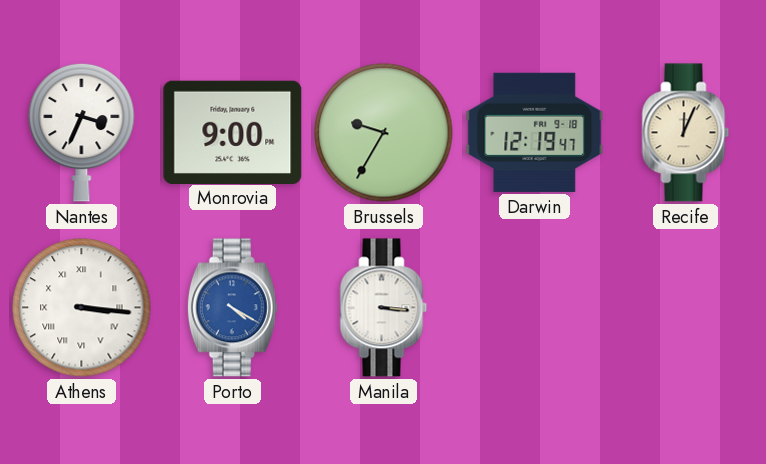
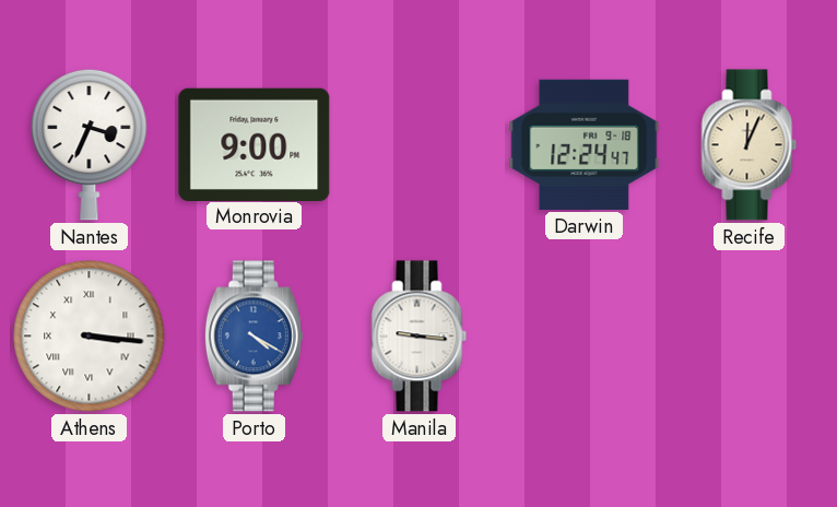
Brussels: 9:35 -> none
Darwin: 12:19 -> 12:24
Manila: 3:16 -> 9:16
